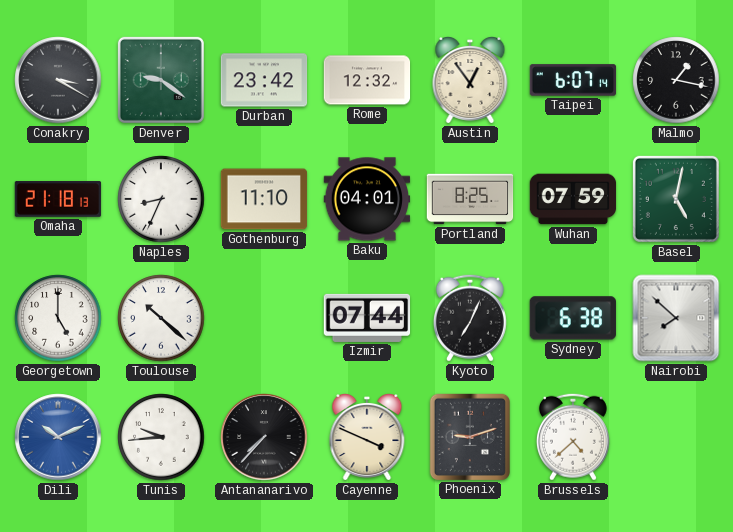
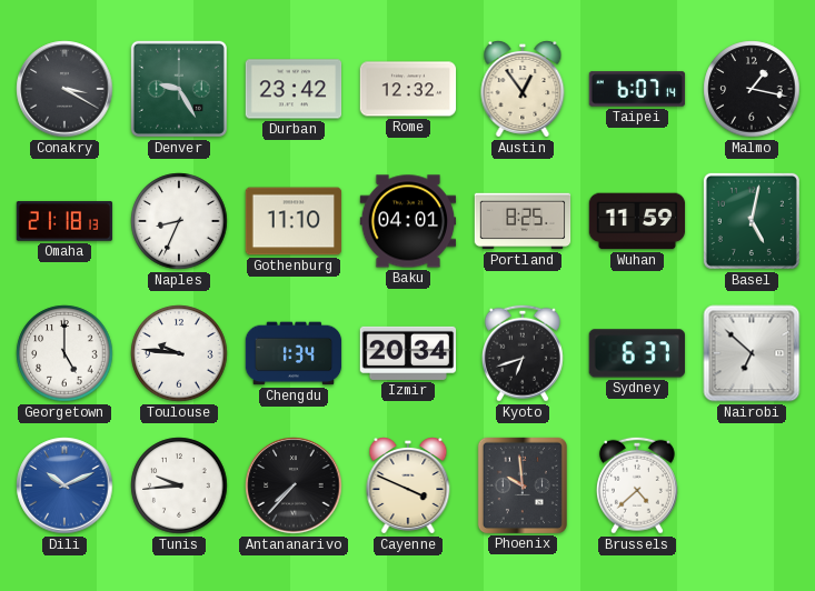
Denver: 9:21 -> 9:25
Wuhan: 07:59 -> 11:59
Toulouse: 10:22 -> 9:46
Chengdu: none -> 1:34
Izmir: 07:44 -> 20:34
Kyoto: 7:04 -> 6:42
Sydney: 6:38 -> 6:37
Nairobi: 7:52 -> 6:52
Phoenix: 9:12 -> 9:59
